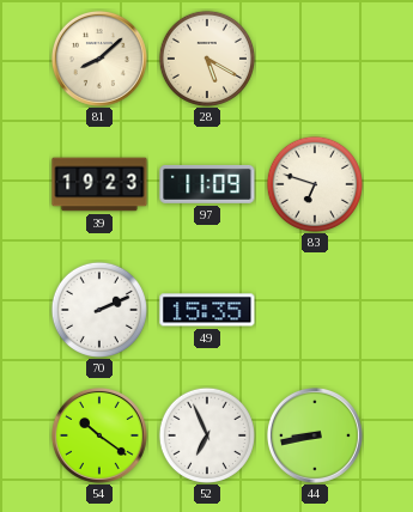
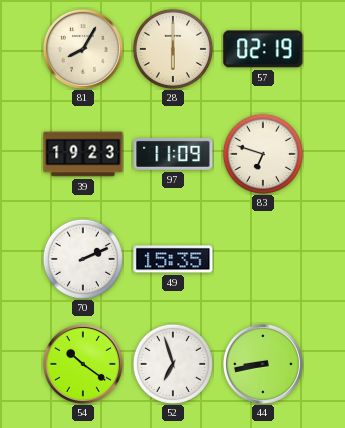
81: 8:08 -> 8:05
28: 5:20 -> 6:00
57: none -> 02:19
52: 6:56 -> 6:57
